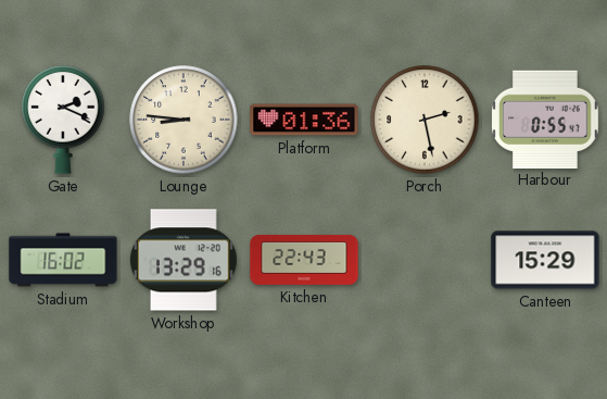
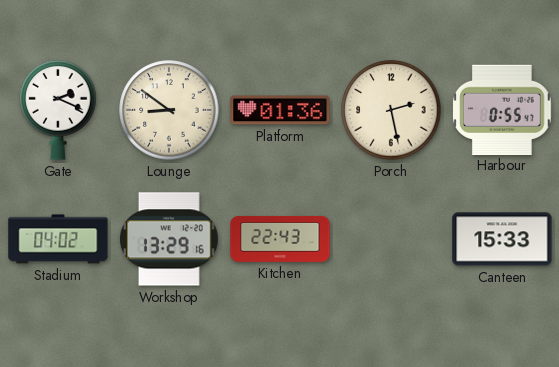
Lounge: 8:46 -> 8:51
Stadium: 16:02 -> 04:02
Canteen: 15:29 -> 15:33
